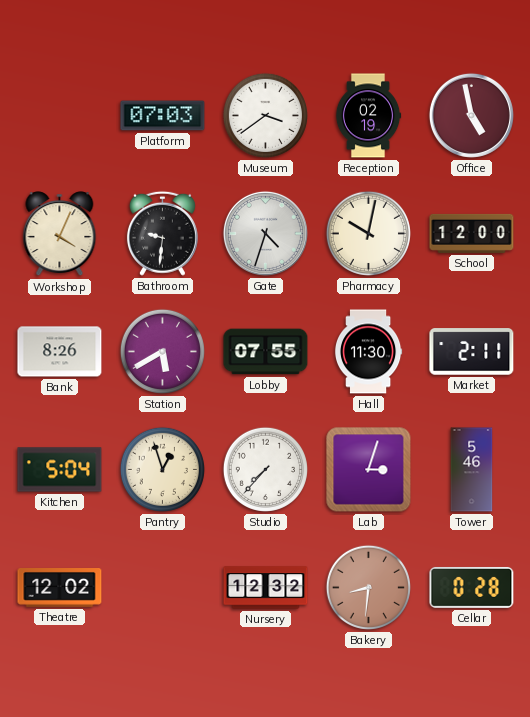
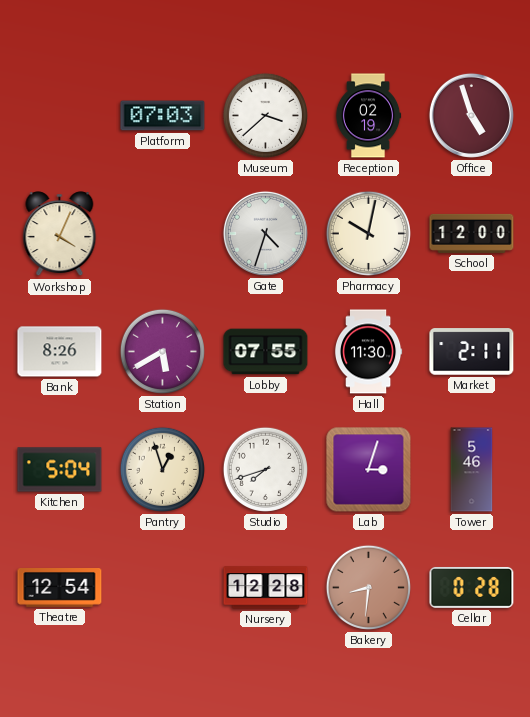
Museum: 3:39 -> 3:38
Office: 4:58 -> 4:57
Bathroom: 9:31 -> none
Studio: 7:37 -> 7:42
Theatre: 12:02 -> 12:54
Nursery: 12:32 -> 12:28
